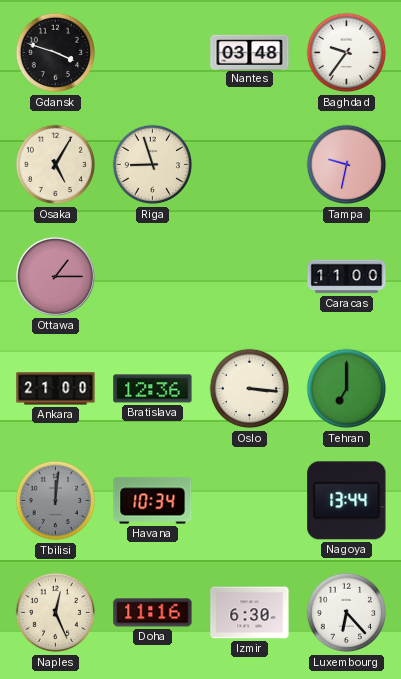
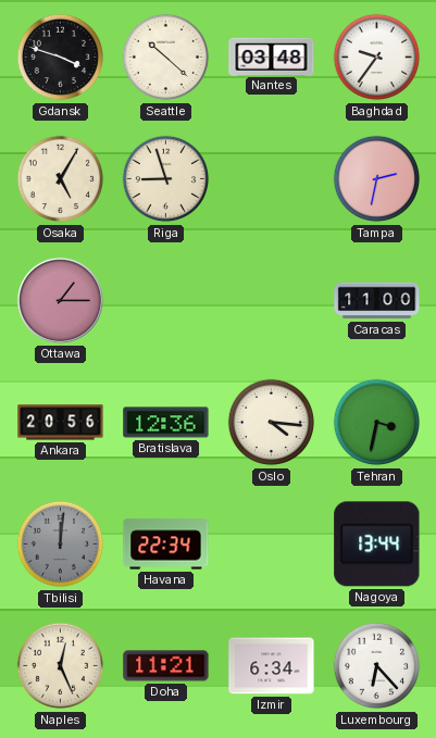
Seattle: none -> 10:22
Tampa: 9:32 -> 2:32
Ankara: 21:00 -> 20:56
Oslo: 3:16 -> 4:16
Tehran: 7:00 -> 3:32
Havana: 10:34 -> 22:34
Doha: 11:16 -> 11:21
Izmir: 6:30 -> 6:34
